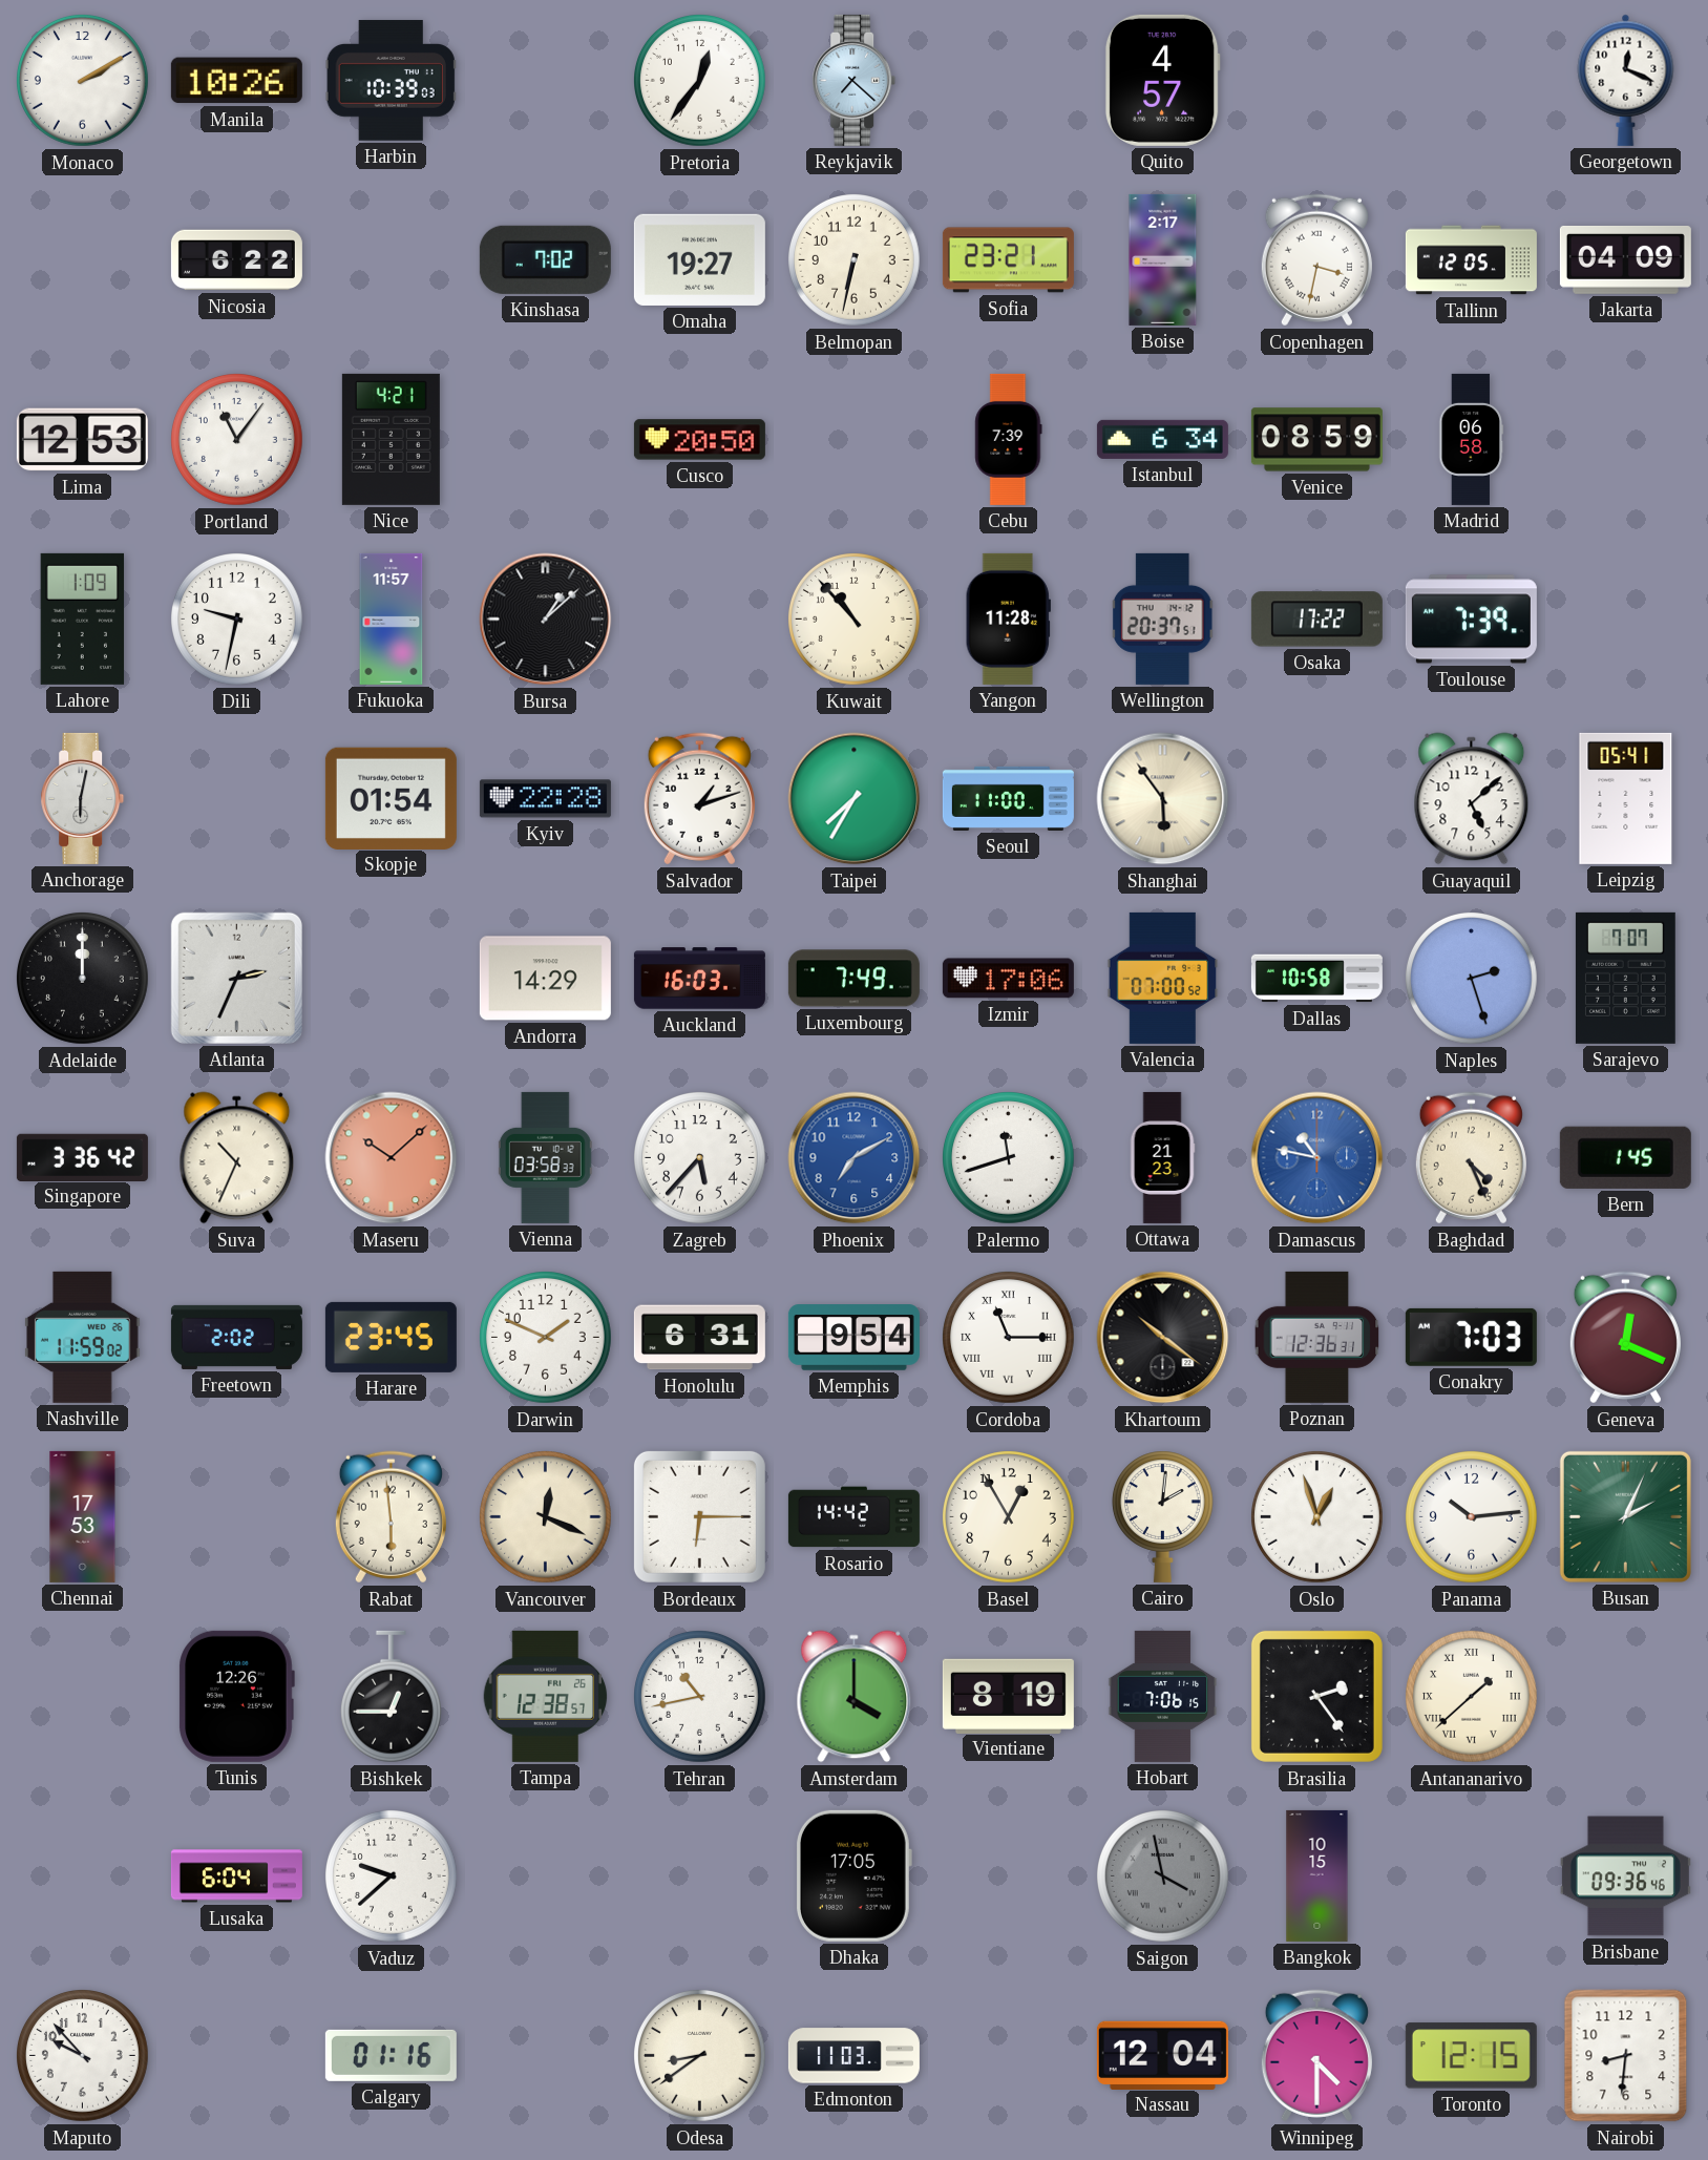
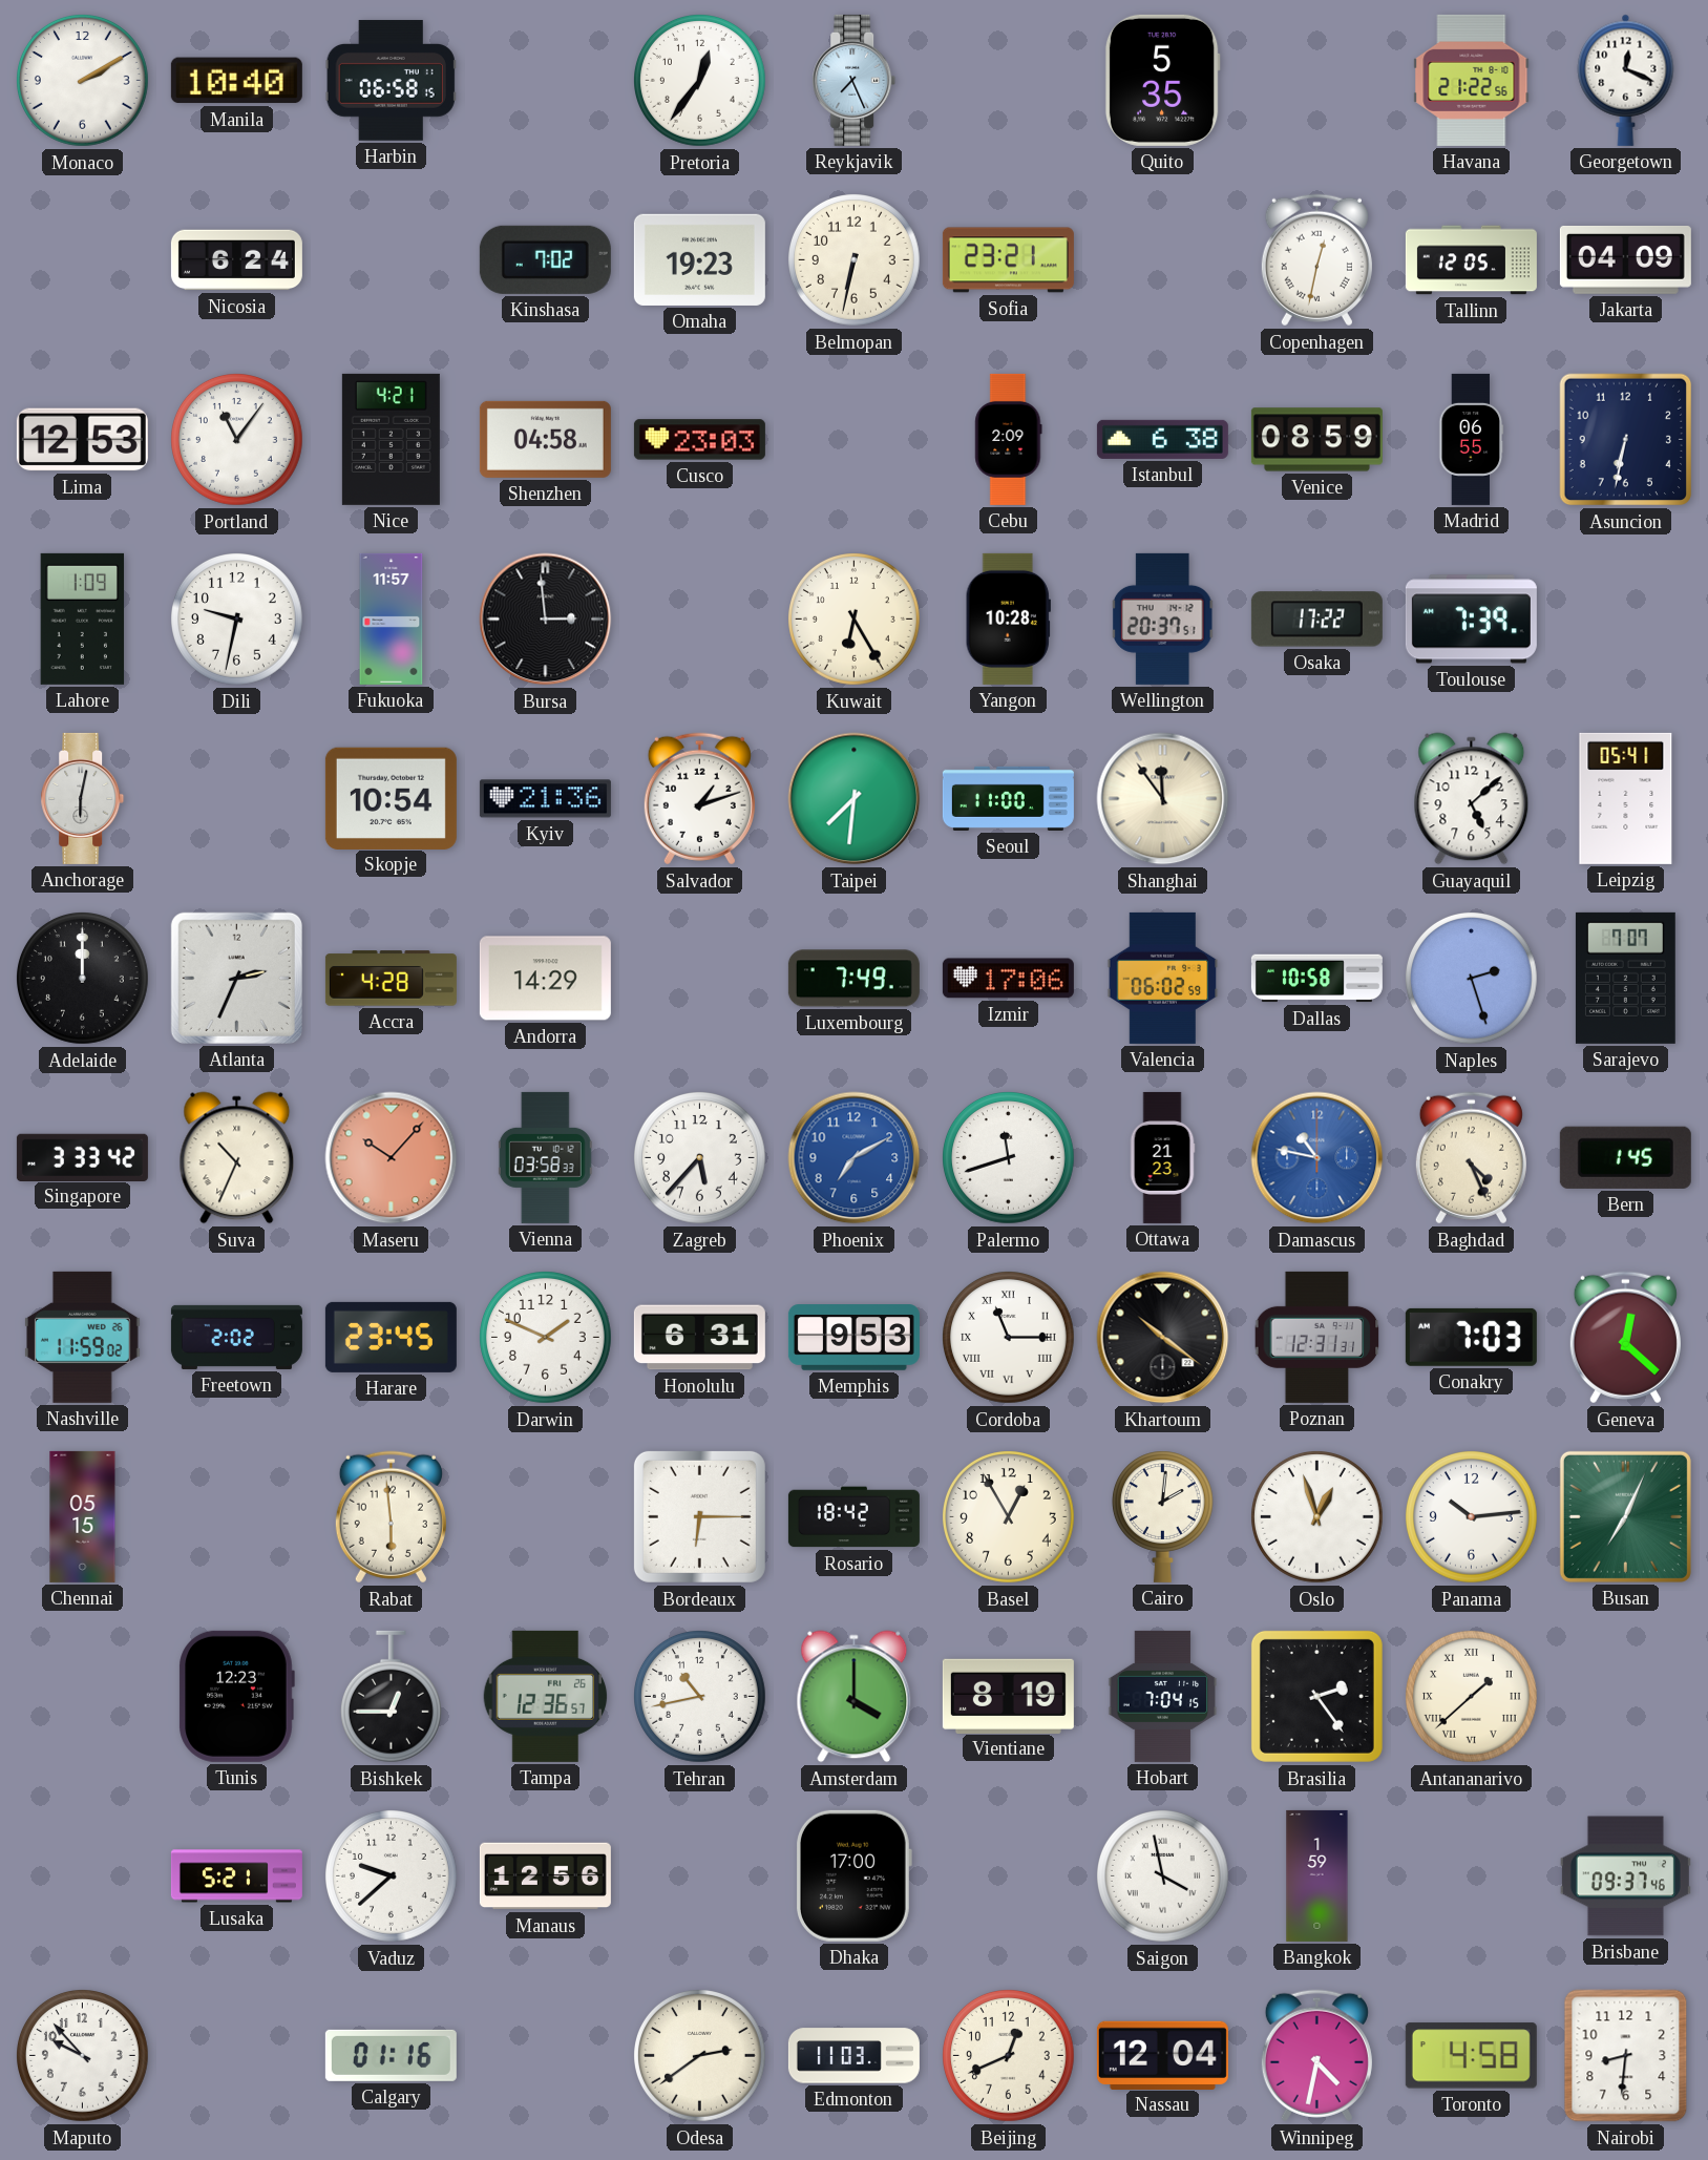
Manila: 10:26 -> 10:40
Harbin: 10:39 -> 06:58
Reykjavik: 7:22 -> 7:26
Quito: 4:57 -> 5:35
Havana: none -> 21:22
Nicosia: 6:22 -> 6:24
Omaha: 19:27 -> 19:23
Boise: 2:17 -> none
Copenhagen: 3:32 -> 12:32
Shenzhen: none -> 04:58
Cusco: 20:50 -> 23:03
Cebu: 7:39 -> 2:09
Istanbul: 6:34 -> 6:38
Madrid: 06:58 -> 06:55
Asuncion: none -> 6:32
Bursa: 1:08 -> 2:59
Kuwait: 10:53 -> 6:25
Yangon: 11:28 -> 10:28
Skopje: 01:54 -> 10:54
Kyiv: 22:28 -> 21:36
Taipei: 7:35 -> 7:31
Shanghai: 5:54 -> 11:54
Accra: none -> 4:28
Auckland: 16:03 -> none
Valencia: 07:00 -> 06:02
Singapore: 3:36 -> 3:33
Maseru: 10:08 -> 10:07
Memphis: 9:54 -> 9:53
Poznan: 12:36 -> 12:31
Geneva: 12:19 -> 12:22
Chennai: 17:53 -> 05:15
Vancouver: 12:19 -> none
Rosario: 14:42 -> 18:42
Busan: 2:04 -> 7:04
Tunis: 12:26 -> 12:23
Tampa: 12:38 -> 12:36
Hobart: 7:06 -> 7:04
Lusaka: 6:04 -> 5:21
Manaus: none -> 12:56
Dhaka: 17:05 -> 17:00
Saigon dial: grey -> white
Bangkok: 10:15 -> 1:59
Brisbane: 09:36 -> 09:37
Odesa: 8:39 -> 2:39
Beijing: none -> 12:41
Winnipeg: 4:30 -> 4:32
Toronto: 12:15 -> 4:58
